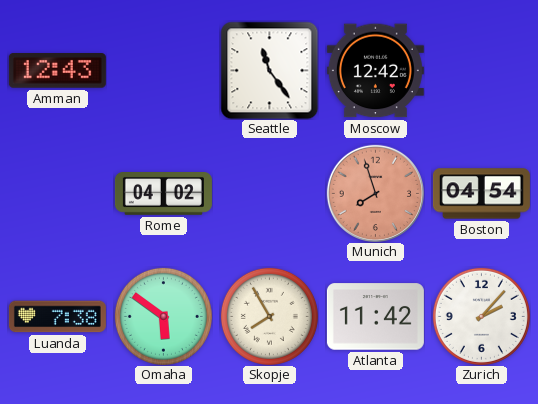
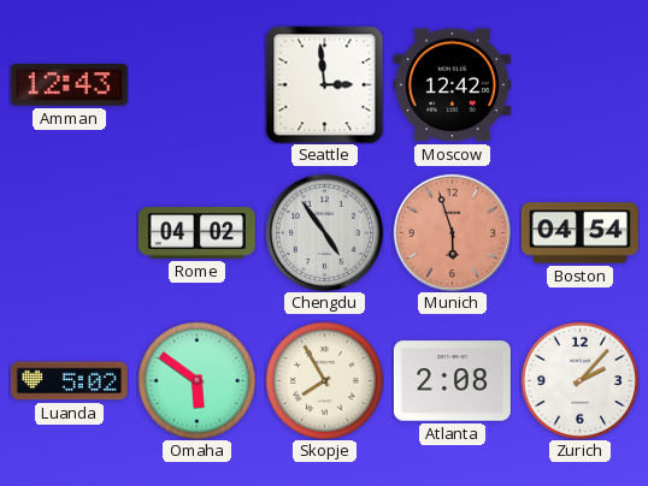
Seattle: 11:24 -> 2:59
Chengdu: none -> 4:54
Munich: 7:57 -> 5:57
Luanda: 7:38 -> 5:02
Atlanta: 11:42 -> 2:08
